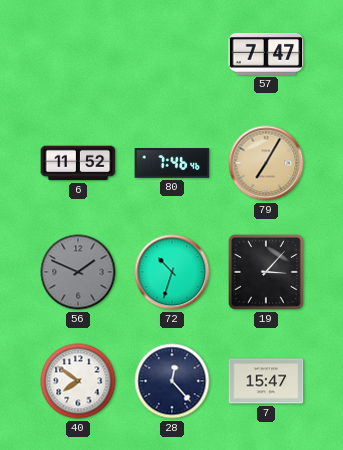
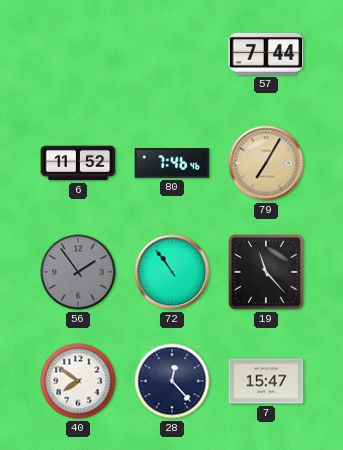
57: 7:47 -> 7:44
56: 1:49 -> 1:54
72: 10:33 -> 10:54
19: 3:07 -> 11:23
